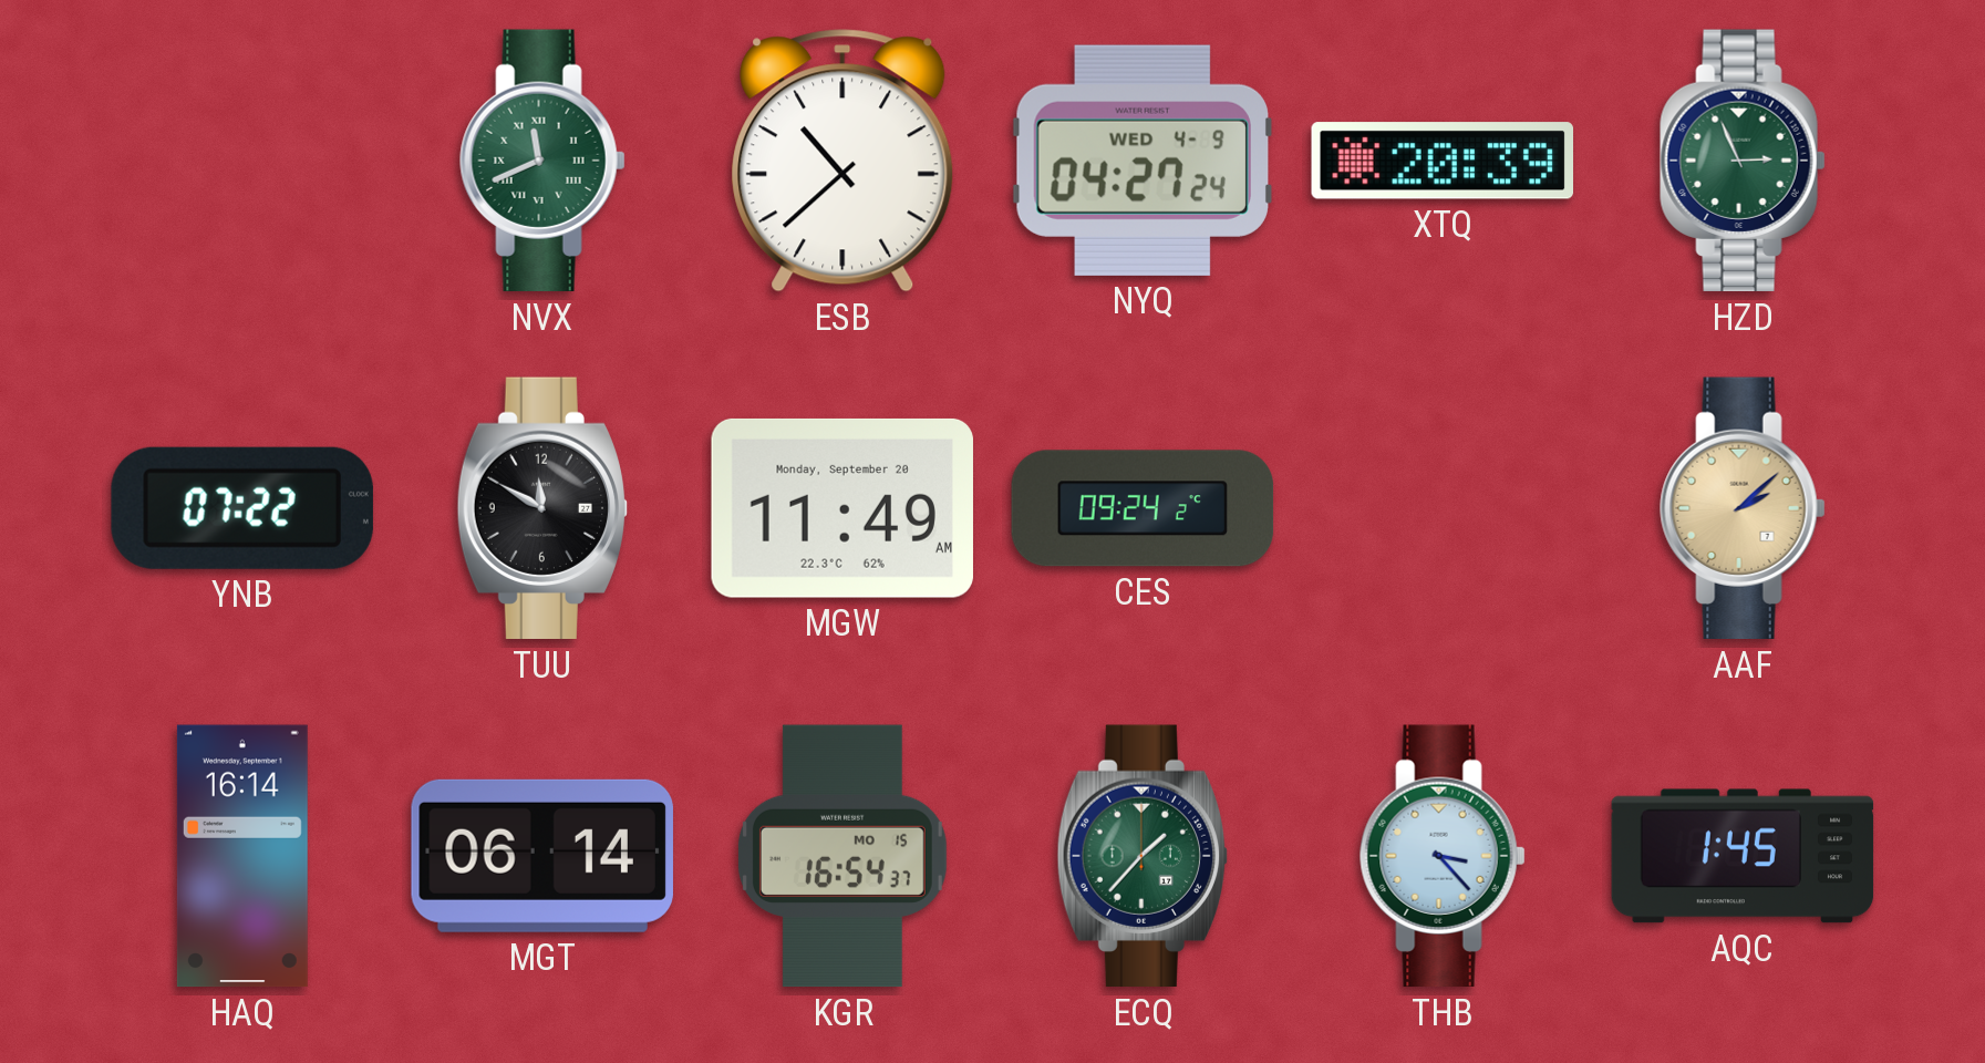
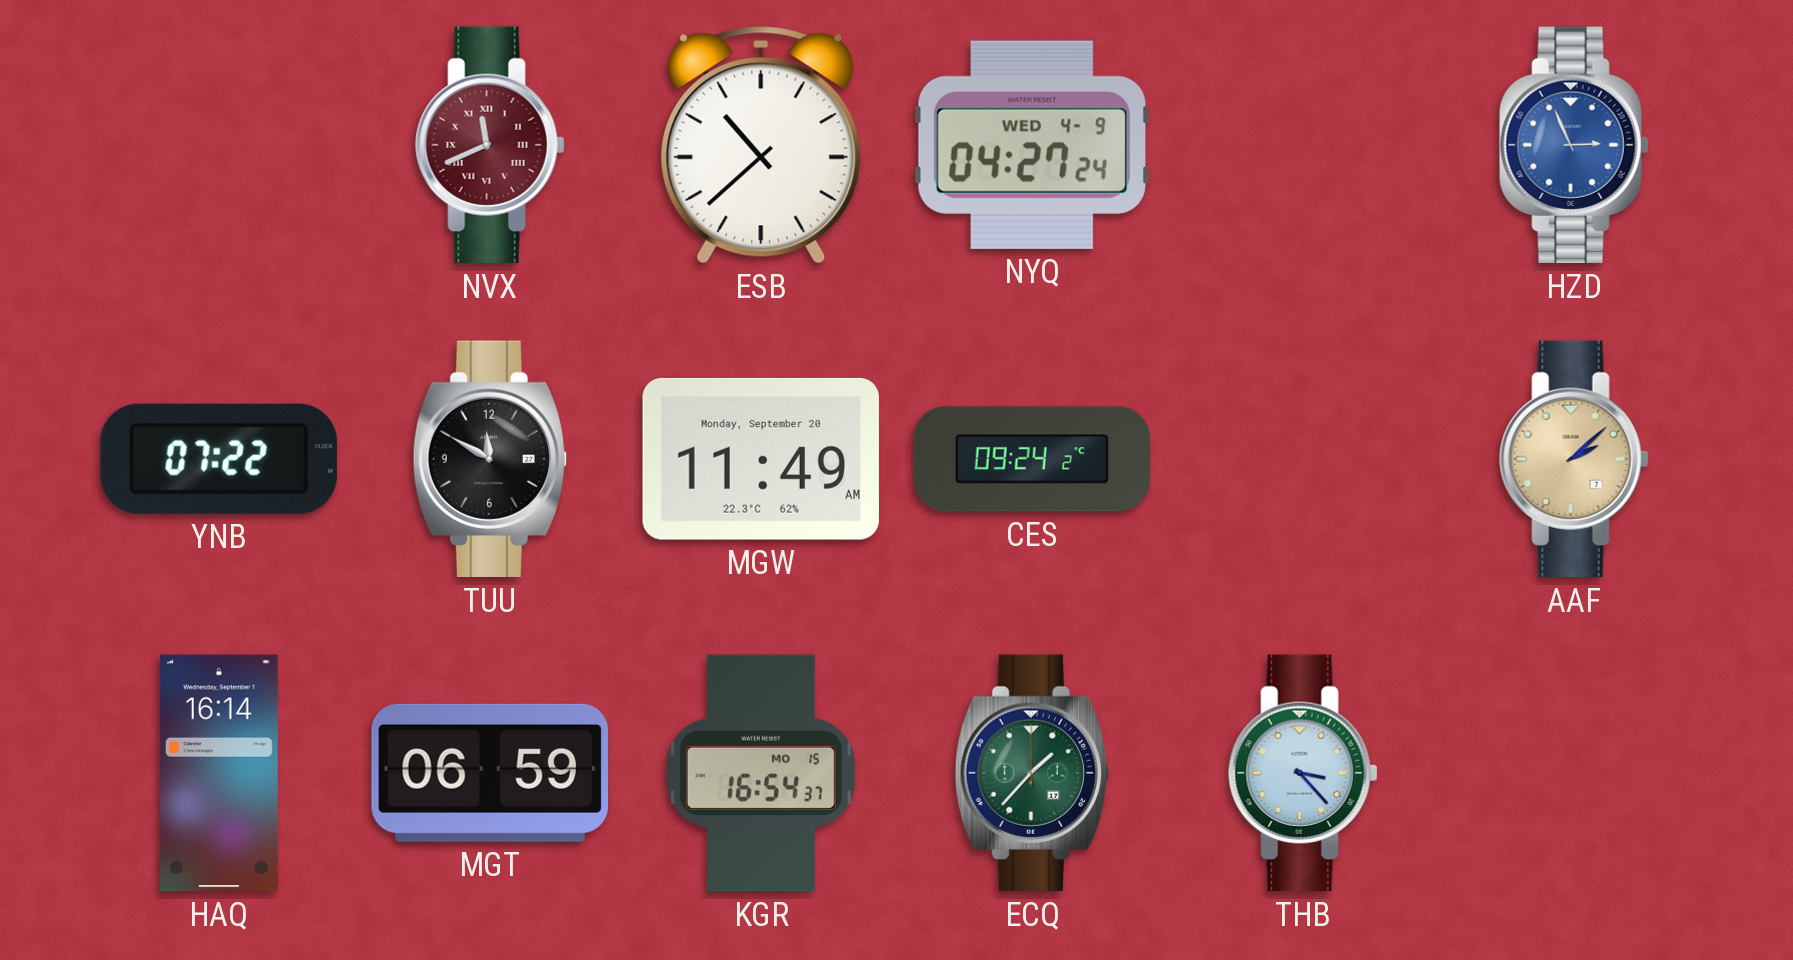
NVX dial: green -> burgundy
XTQ: 20:39 -> none
HZD dial: green -> blue
MGT: 06:14 -> 06:59
AQC: 1:45 -> none
